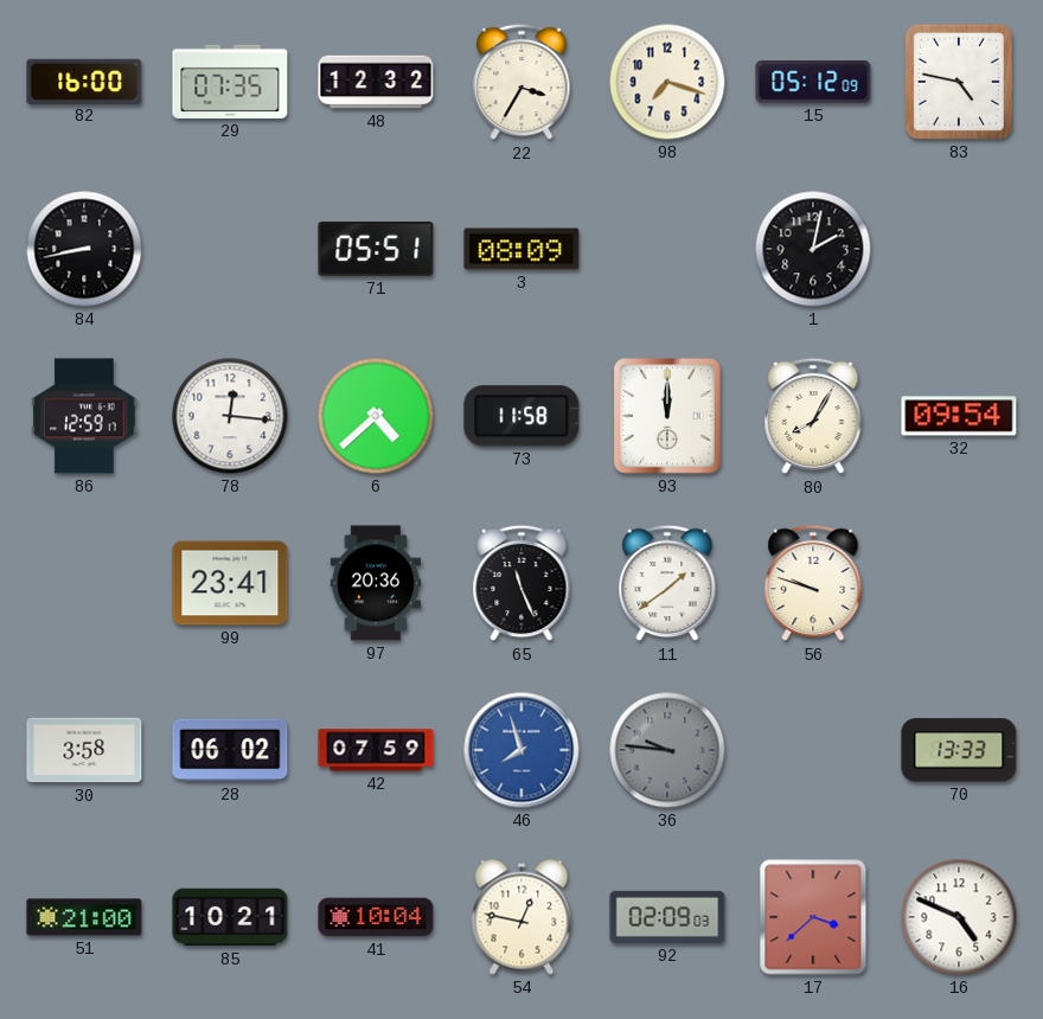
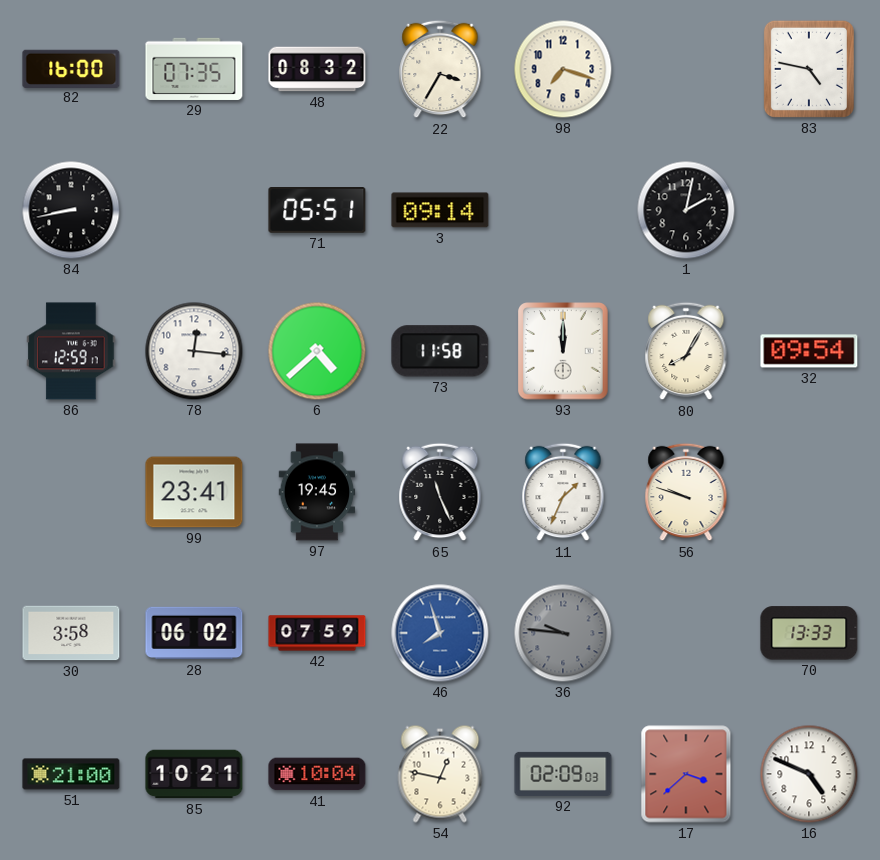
48: 12:32 -> 08:32
15: 05:12 -> none
3: 08:09 -> 09:14
97: 20:36 -> 19:45
11: 1:39 -> 1:34
